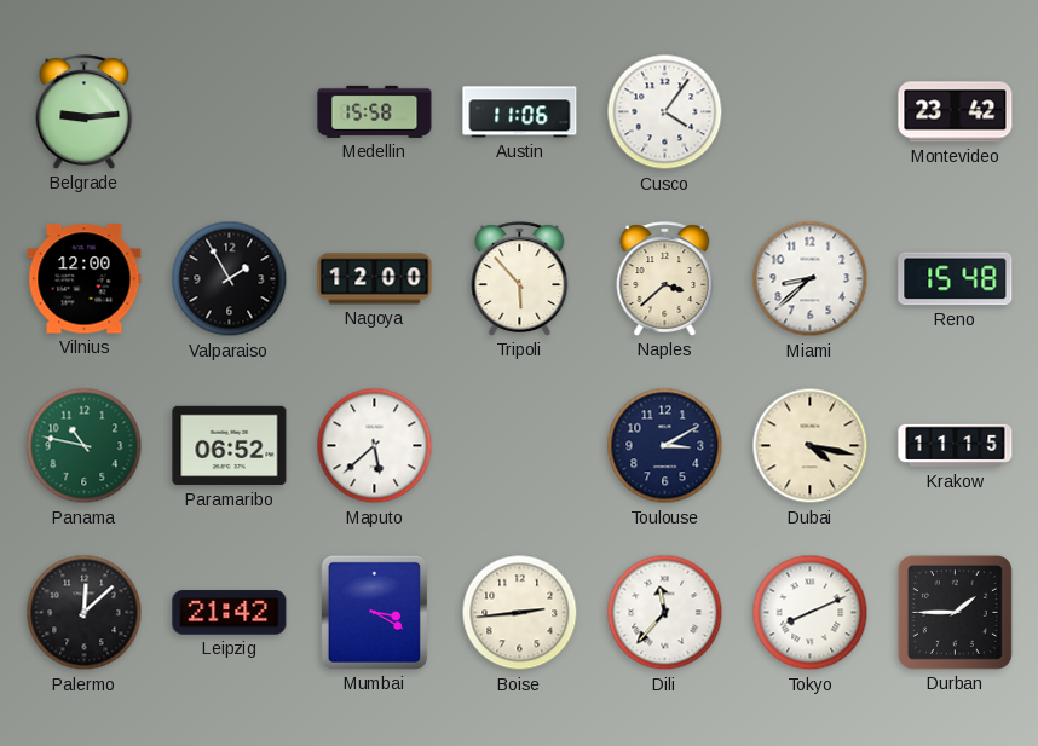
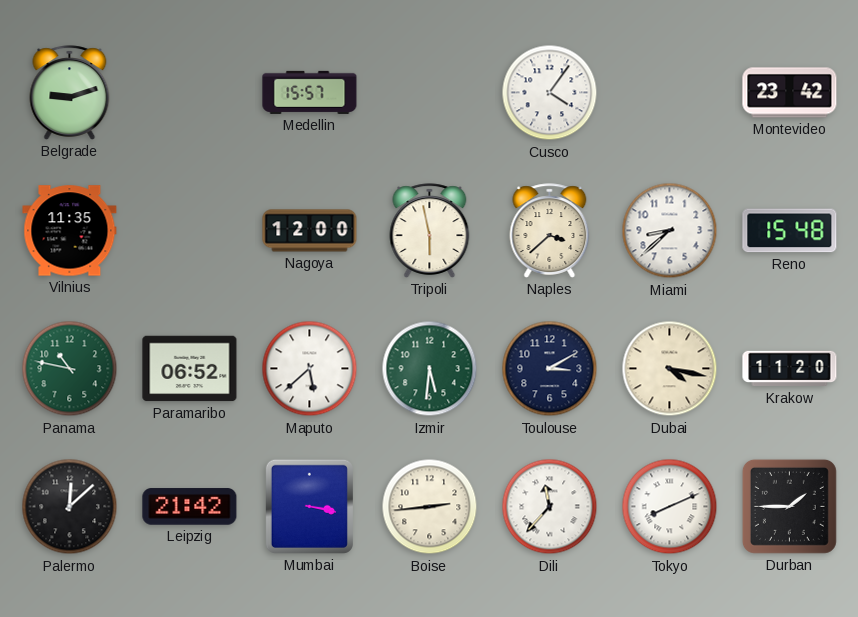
Belgrade: 9:14 -> 9:12
Medellin: 15:58 -> 15:57
Austin: 11:06 -> none
Vilnius: 12:00 -> 11:35
Valparaiso: 1:55 -> none
Tripoli: 5:53 -> 5:58
Izmir: none -> 5:31
Krakow: 11:15 -> 11:20
Mumbai: 3:20 -> 3:17
